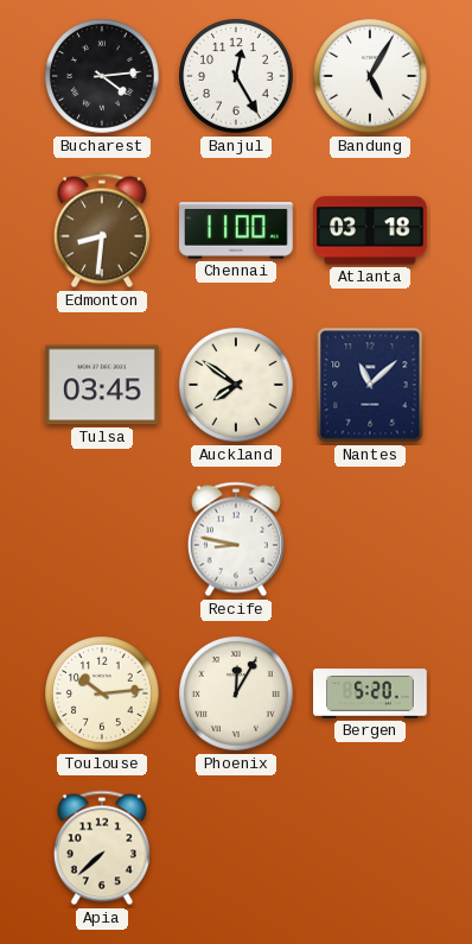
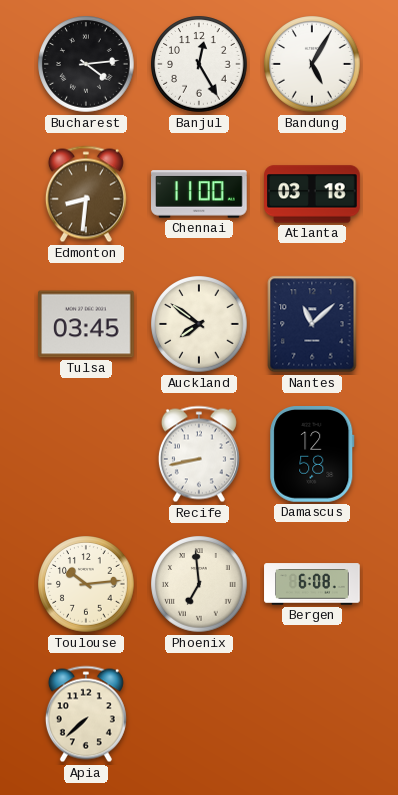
Recife: 8:47 -> 8:43
Damascus: none -> 12:58
Phoenix: 12:05 -> 6:59
Bergen: 5:20 -> 6:08
